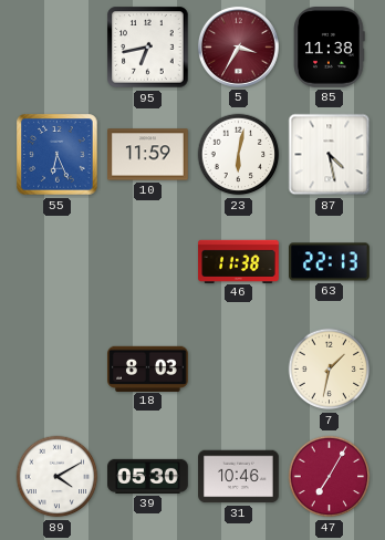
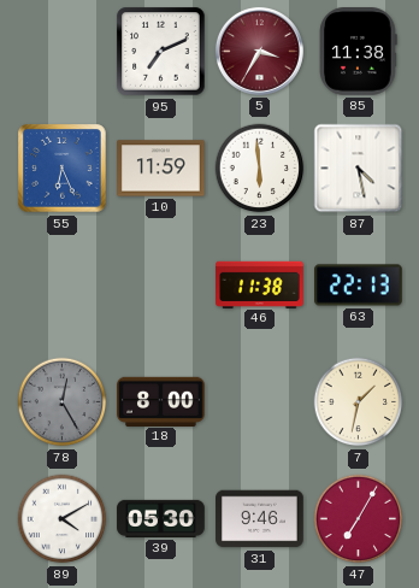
95: 6:43 -> 7:11
23: 6:02 -> 5:59
78: none -> 12:25
18: 8:03 -> 8:00
31: 10:46 -> 9:46
